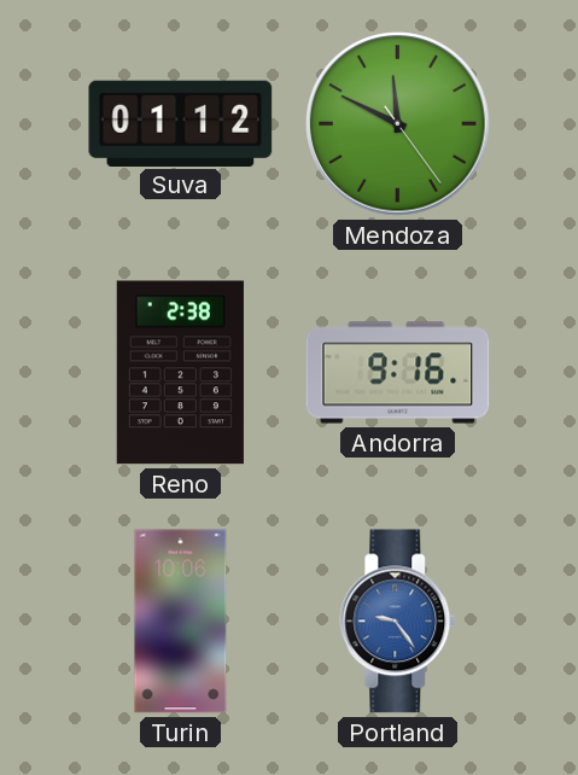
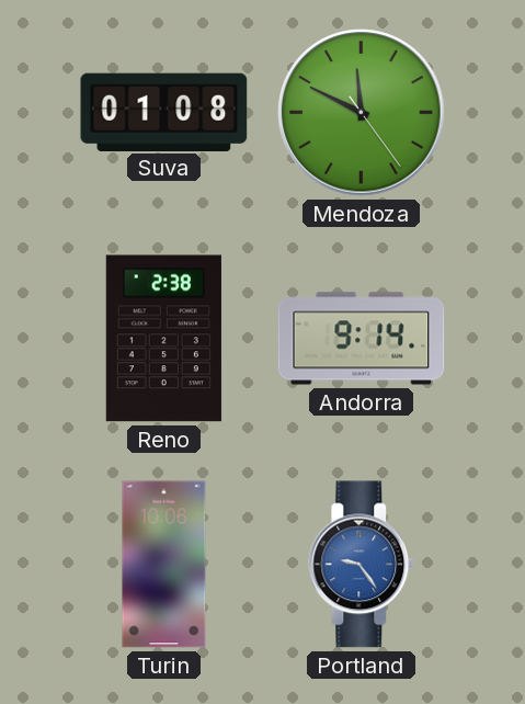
Suva: 01:12 -> 01:08
Andorra: 9:16 -> 9:14
